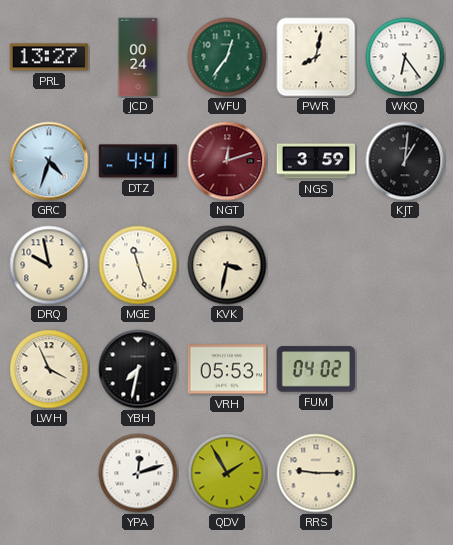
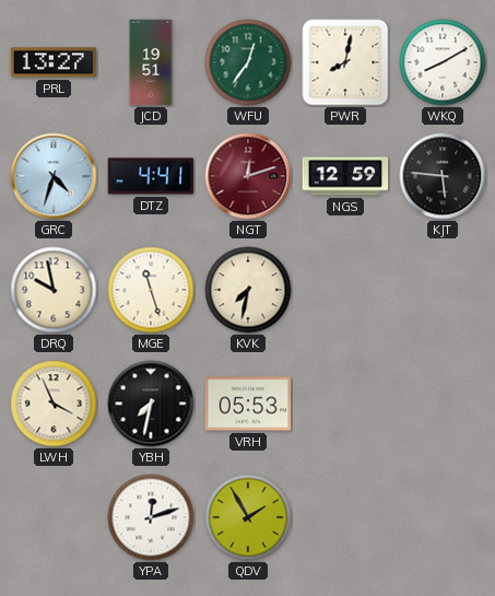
JCD: 00:24 -> 19:51
WKQ: 6:24 -> 8:10
NGS: 3:59 -> 12:59
KJT: 1:01 -> 5:46
KVK: 3:32 -> 7:32
FUM: 04:02 -> none
RRS: 9:15 -> none
